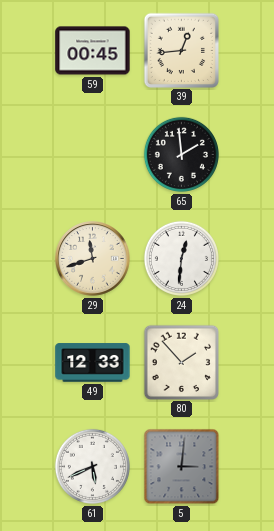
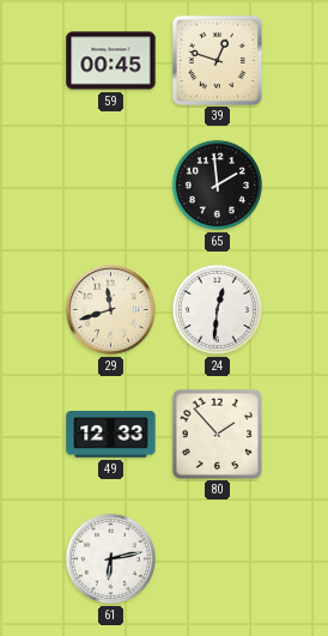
39: 12:44 -> 12:48
61: 5:41 -> 6:13
5: 3:01 -> none
